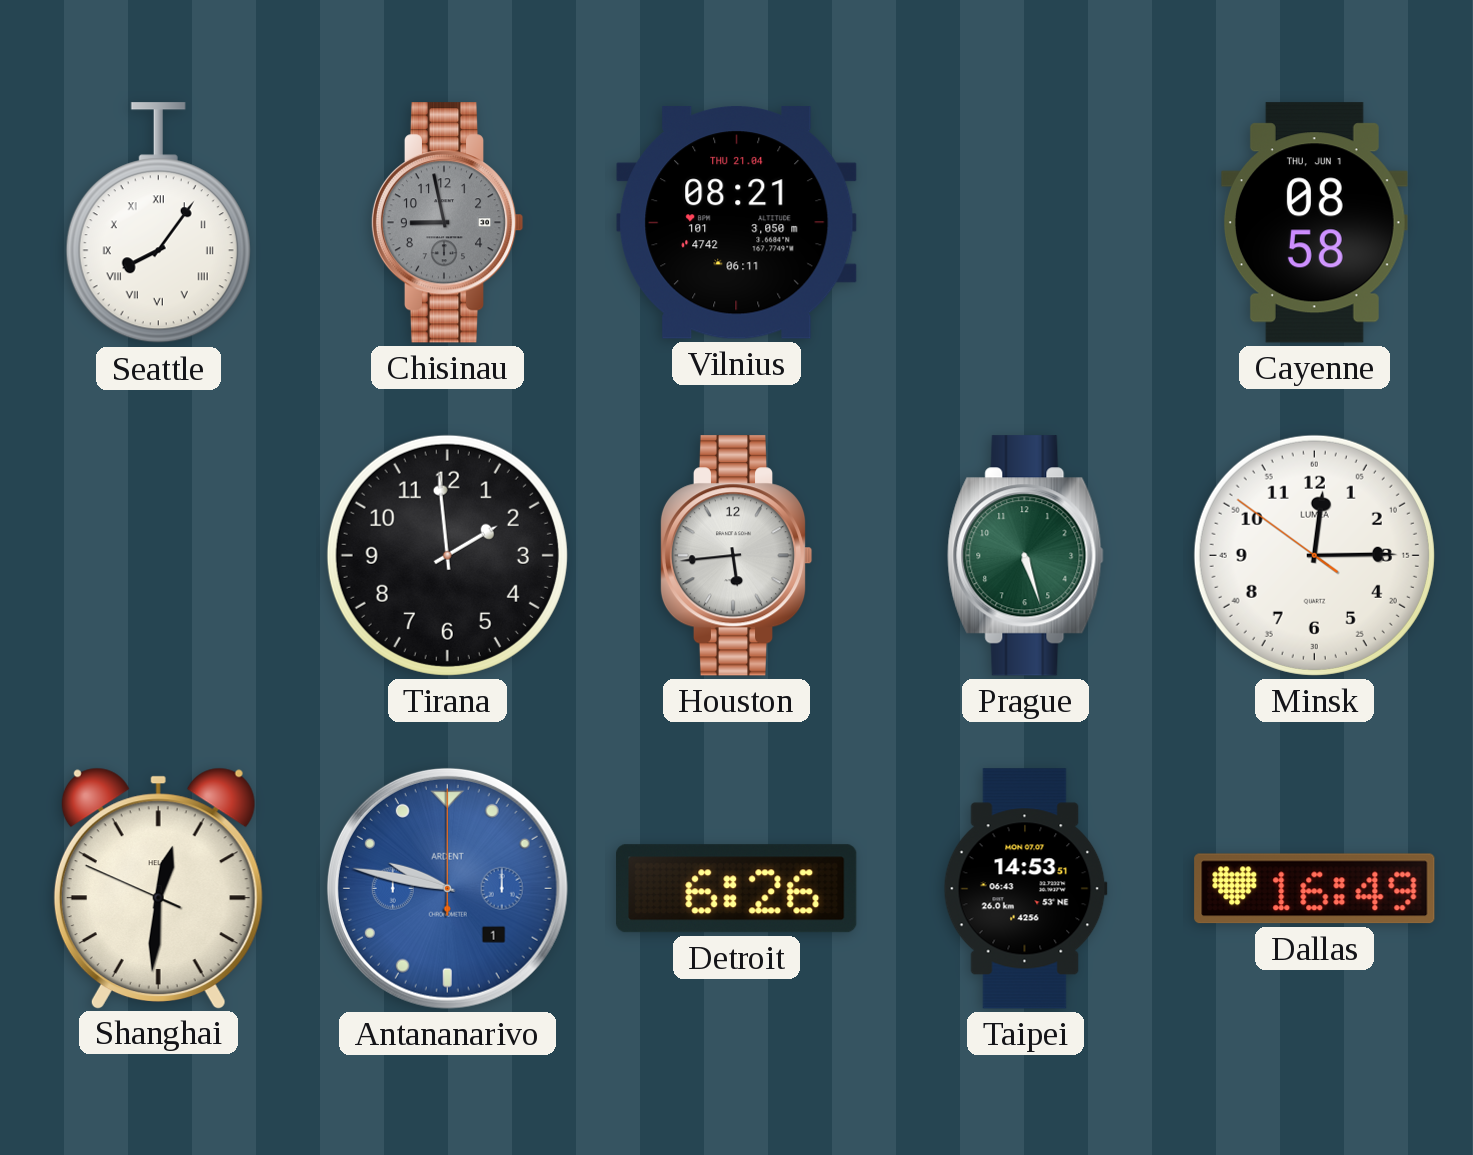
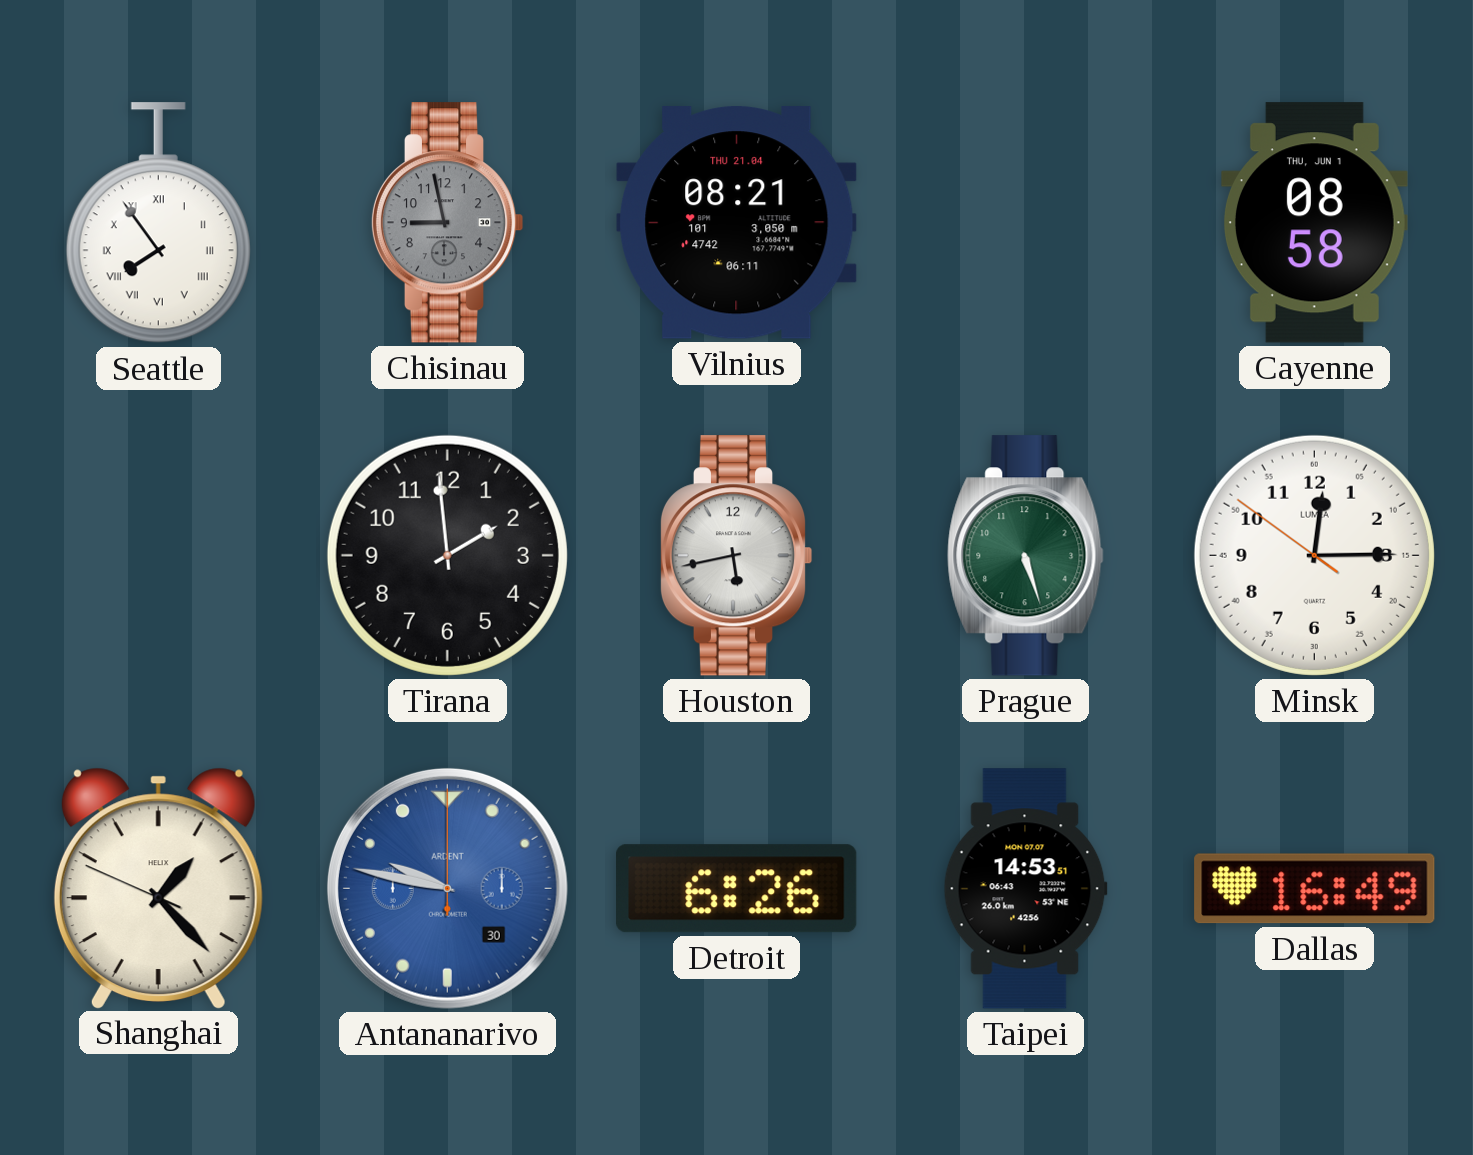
Seattle: 8:06 -> 7:54
Houston: 5:44 -> 5:43
Shanghai: 12:30 -> 1:22
Antananarivo date: 1 -> 30
